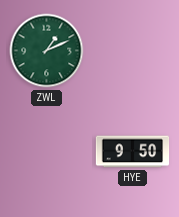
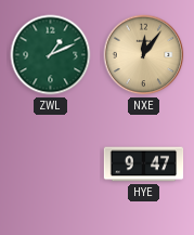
NXE: none -> 12:06
HYE: 9:50 -> 9:47
